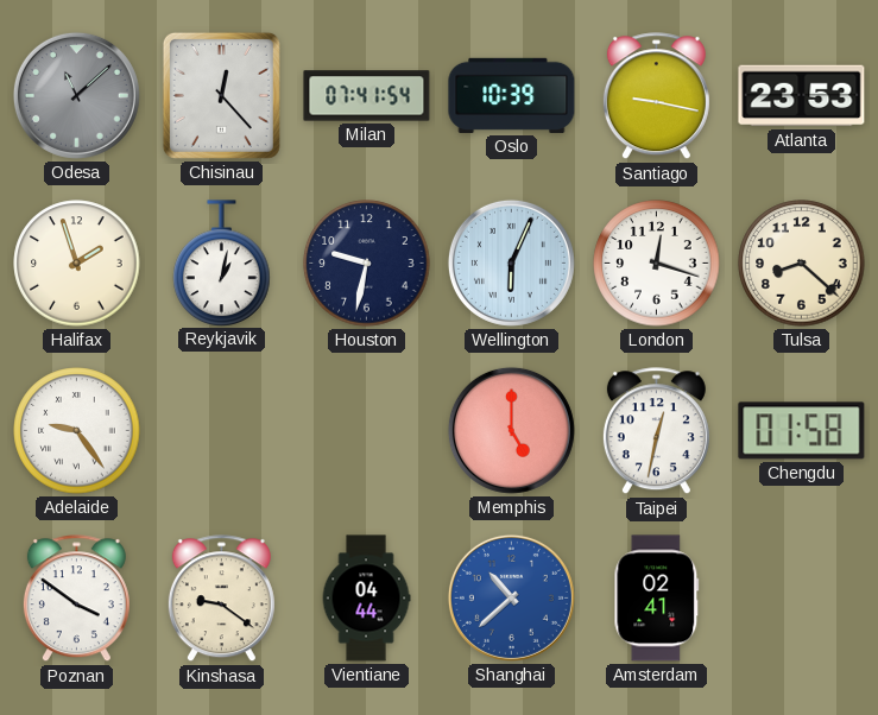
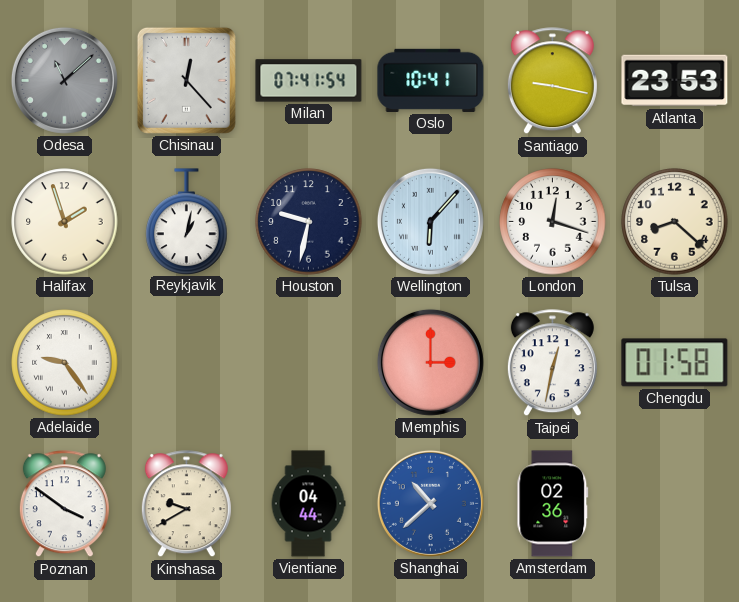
Oslo: 10:39 -> 10:41
Wellington: 6:04 -> 6:07
Memphis: 5:00 -> 3:00
Kinshasa: 9:21 -> 9:40
Amsterdam: 02:41 -> 02:36
